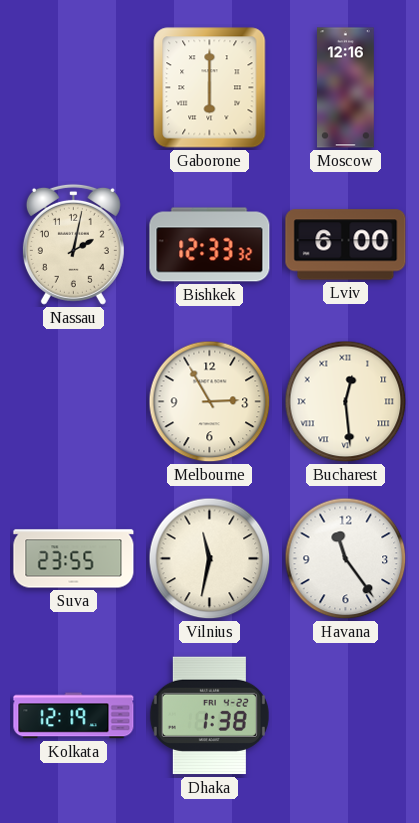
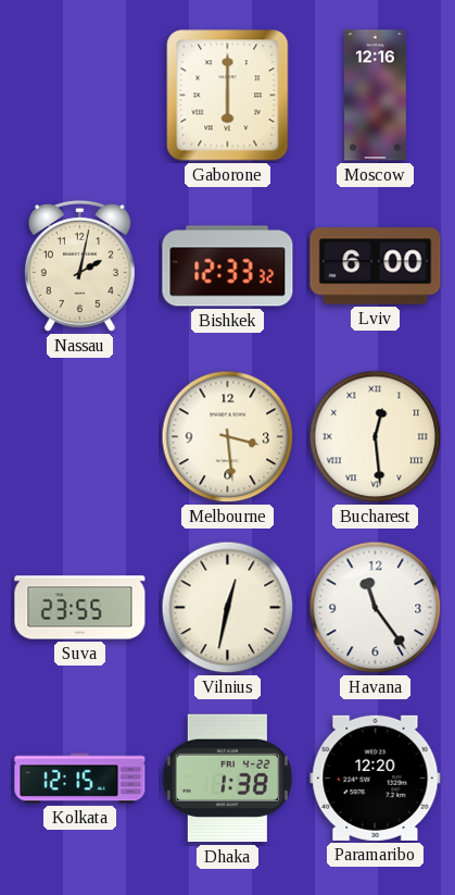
Melbourne: 2:55 -> 3:29
Vilnius: 11:32 -> 12:32
Kolkata: 12:19 -> 12:15
Paramaribo: none -> 12:20
